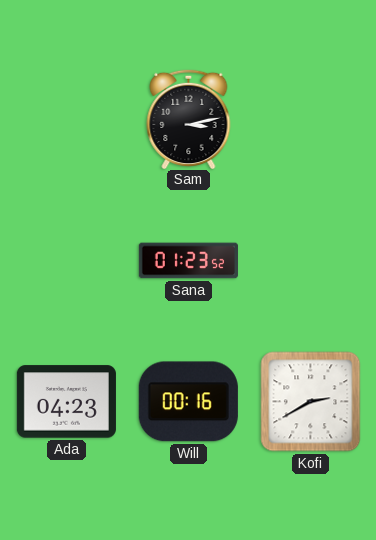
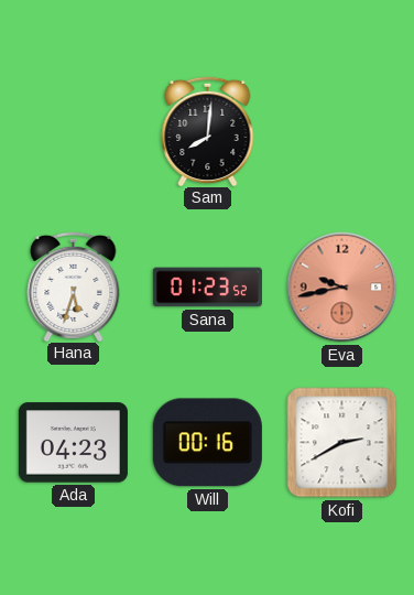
Sam: 3:13 -> 8:01
Hana: none -> 5:33
Eva: none -> 9:43
